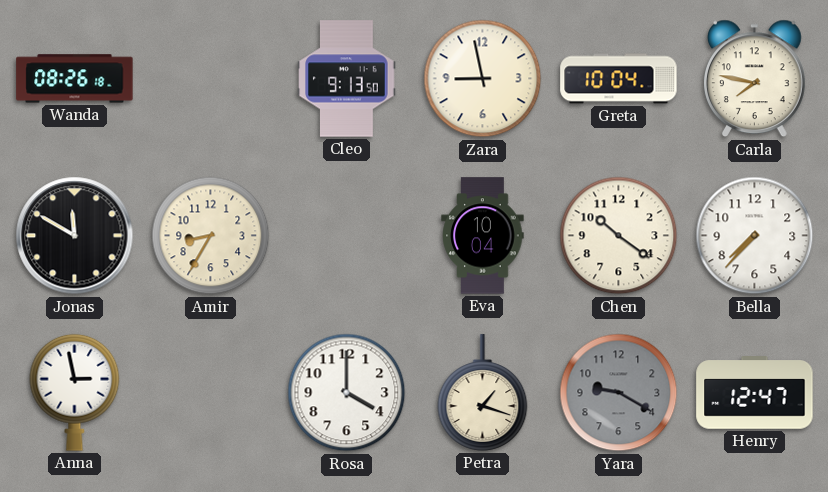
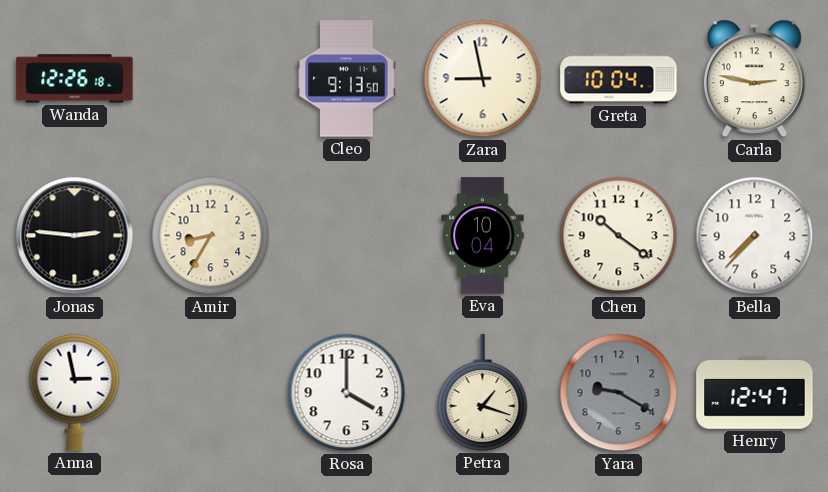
Wanda: 08:26 -> 12:26
Carla: 7:47 -> 2:47
Jonas: 11:50 -> 2:46
